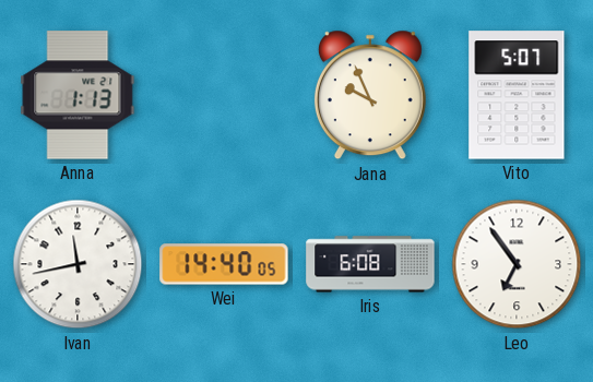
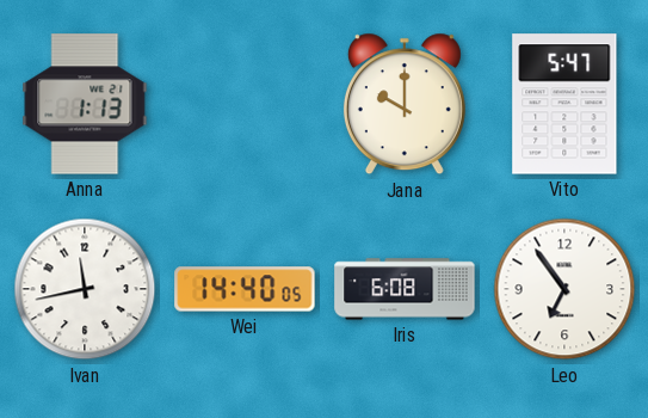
Jana: 9:56 -> 10:00
Vito: 5:07 -> 5:47
